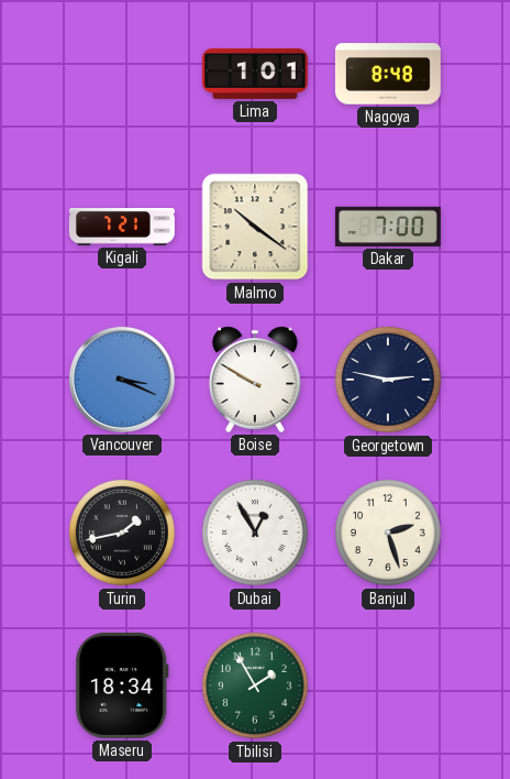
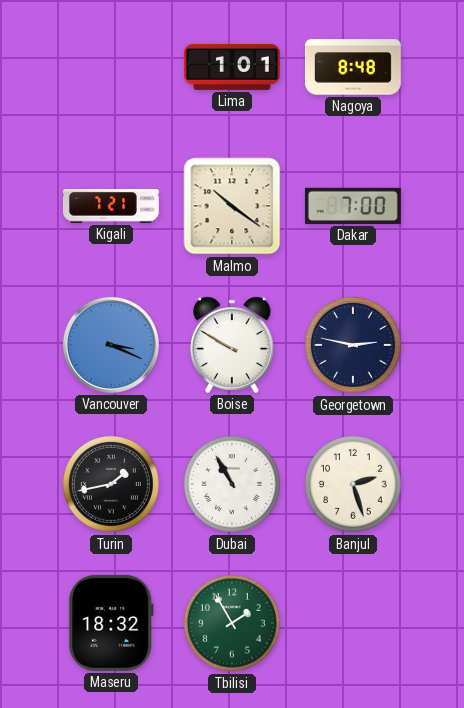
Dubai: 12:55 -> 10:55
Maseru: 18:34 -> 18:32
